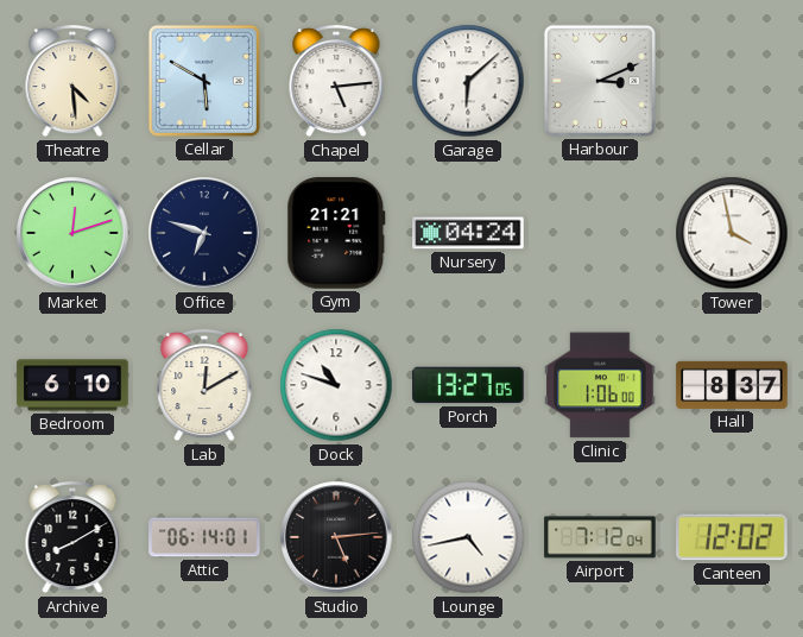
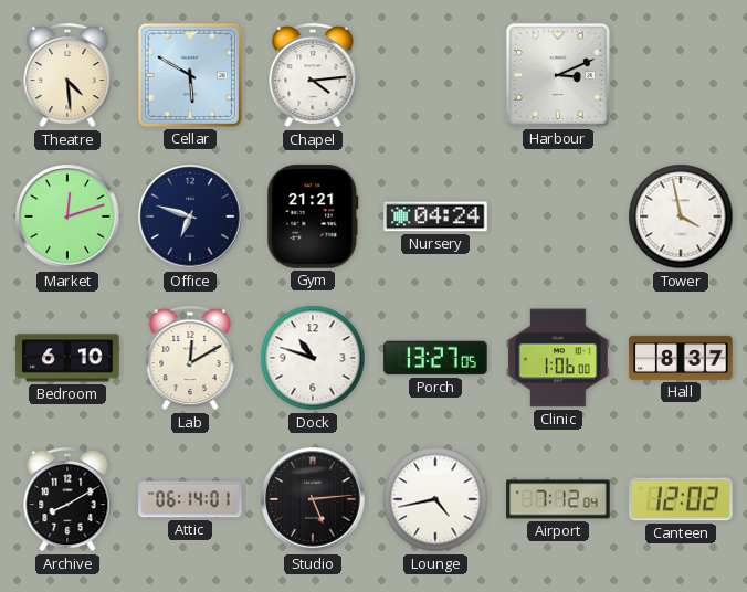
Chapel: 5:14 -> 4:14
Garage: 6:08 -> none
